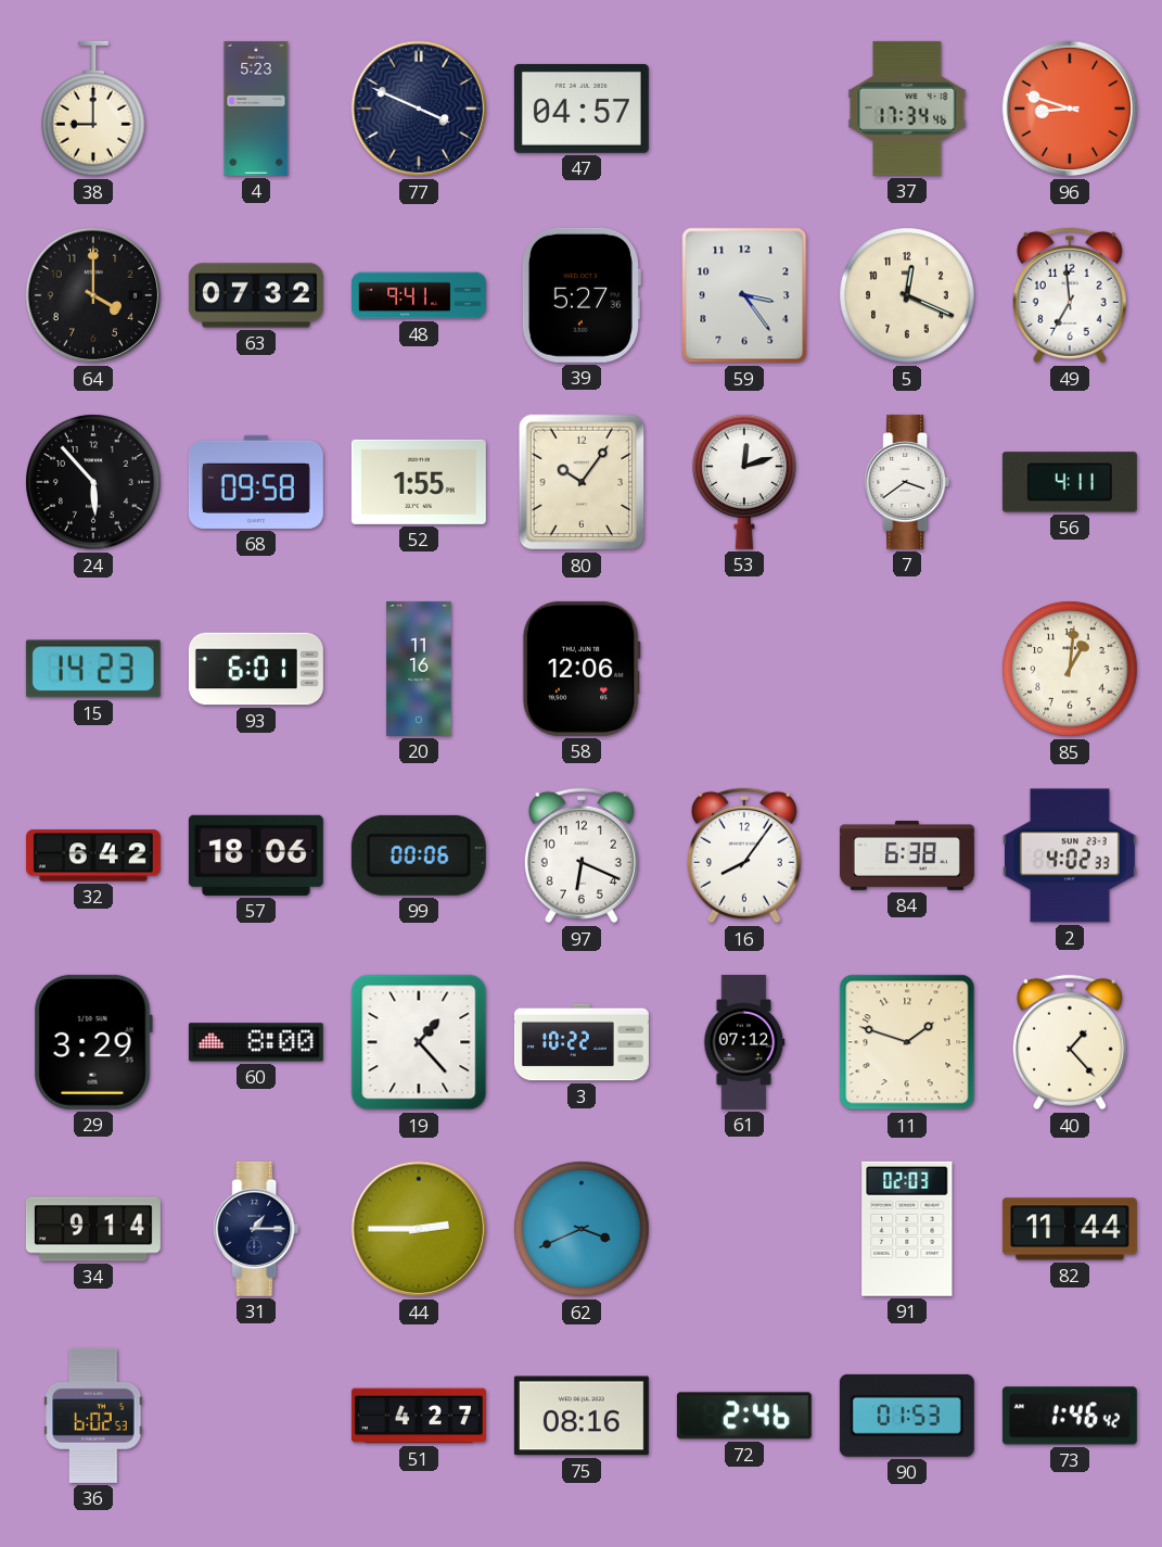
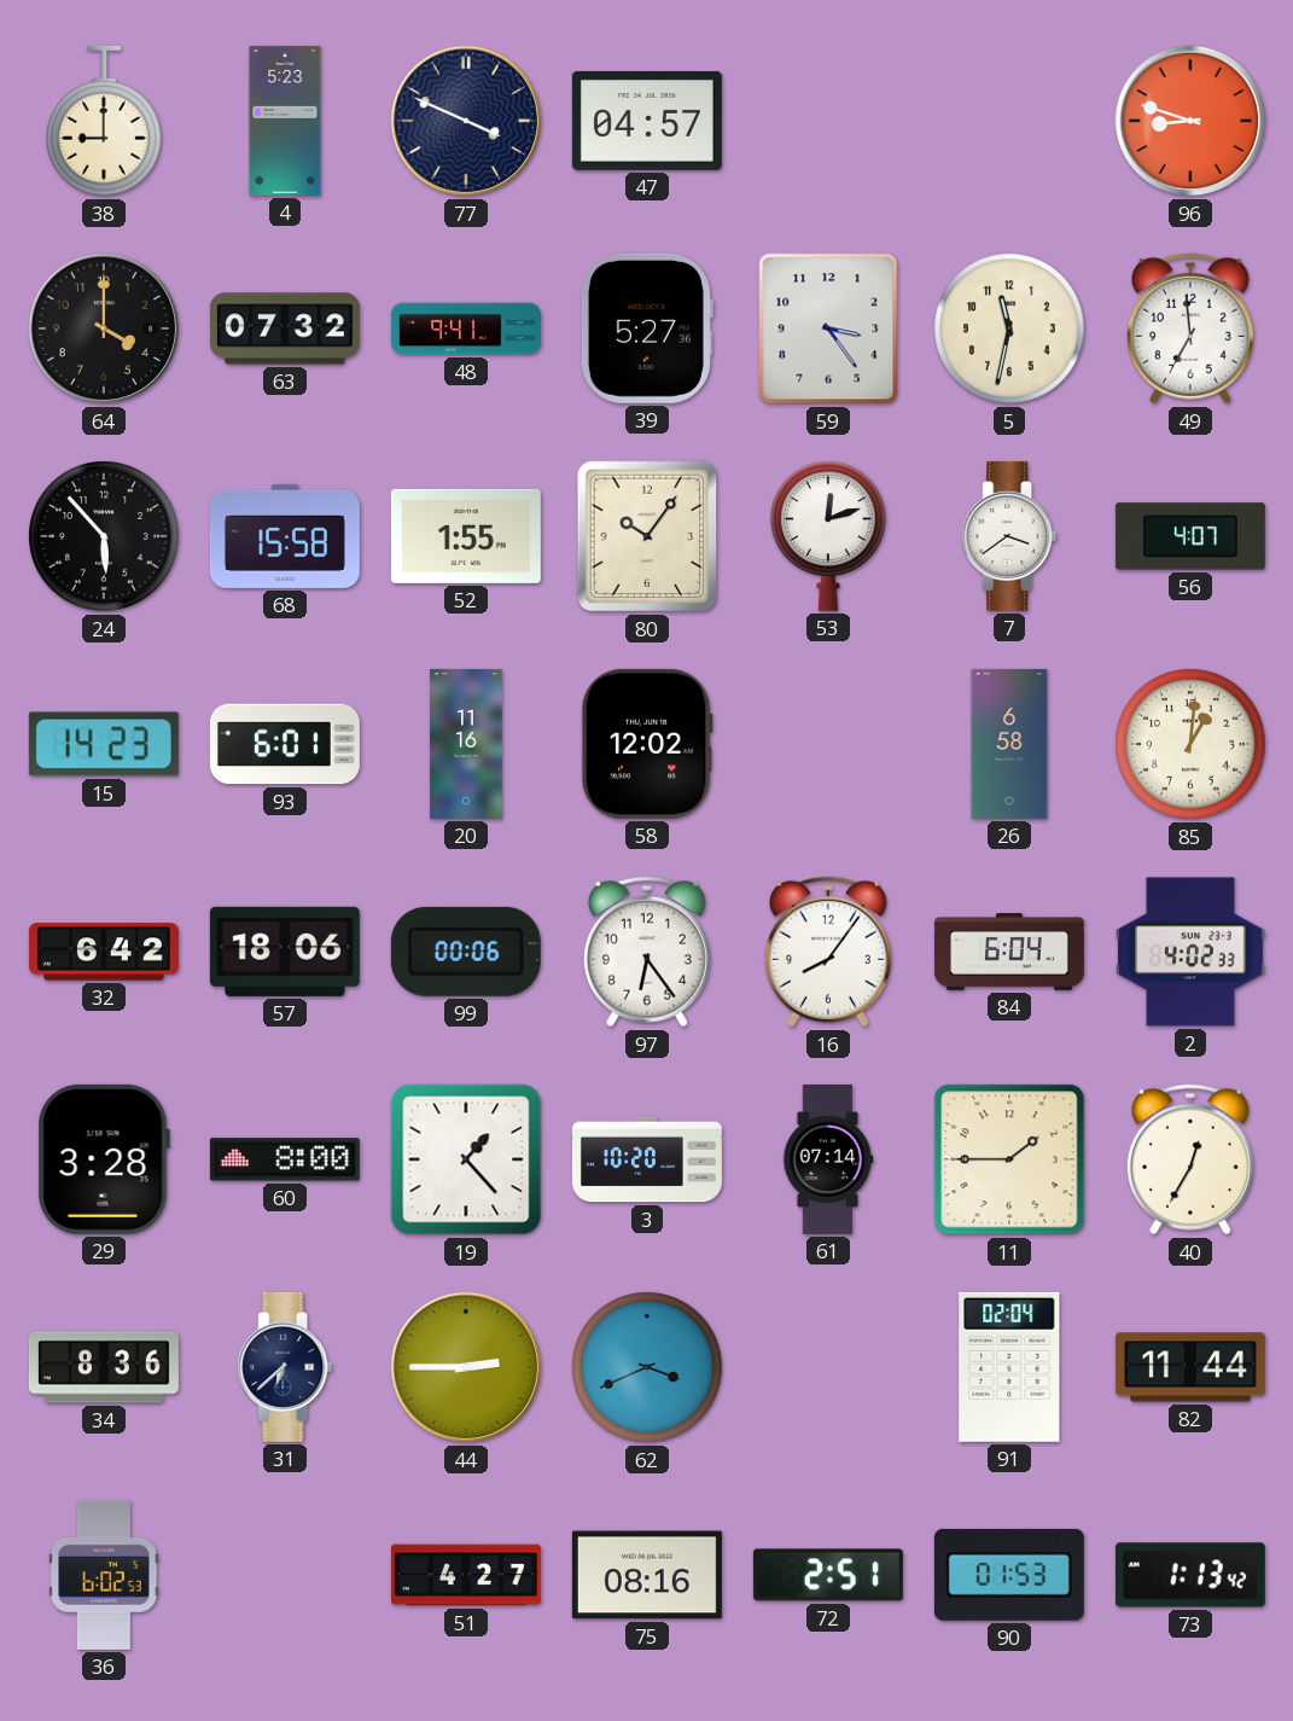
37: 17:34 -> none
5: 12:19 -> 11:32
68: 09:58 -> 15:58
56: 4:11 -> 4:07
58: 12:06 -> 12:02
26: none -> 6:58
97: 6:19 -> 6:24
84: 6:38 -> 6:04
29: 3:29 -> 3:28
3: 10:22 -> 10:20
61: 07:12 -> 07:14
11: 1:48 -> 1:45
40: 1:23 -> 12:35
34: 9:14 -> 8:36
31: 1:15 -> 6:38
91: 02:03 -> 02:04
72: 2:46 -> 2:51
73: 1:46 -> 1:13
